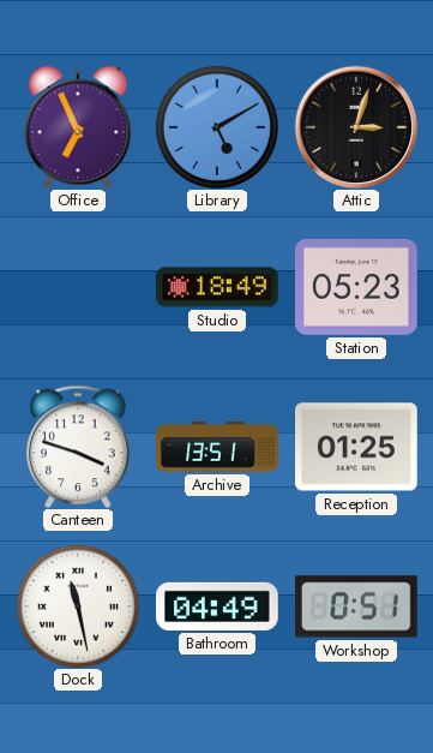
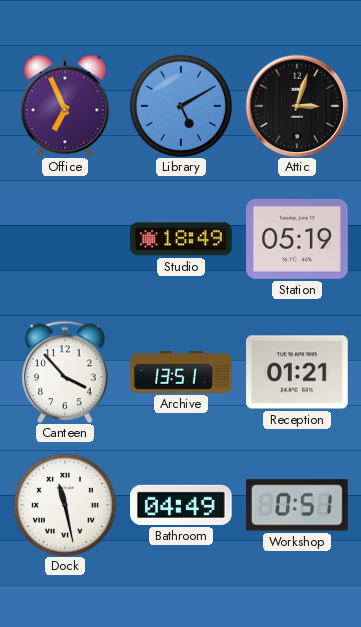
Station: 05:23 -> 05:19
Canteen: 3:48 -> 3:53
Reception: 01:25 -> 01:21
